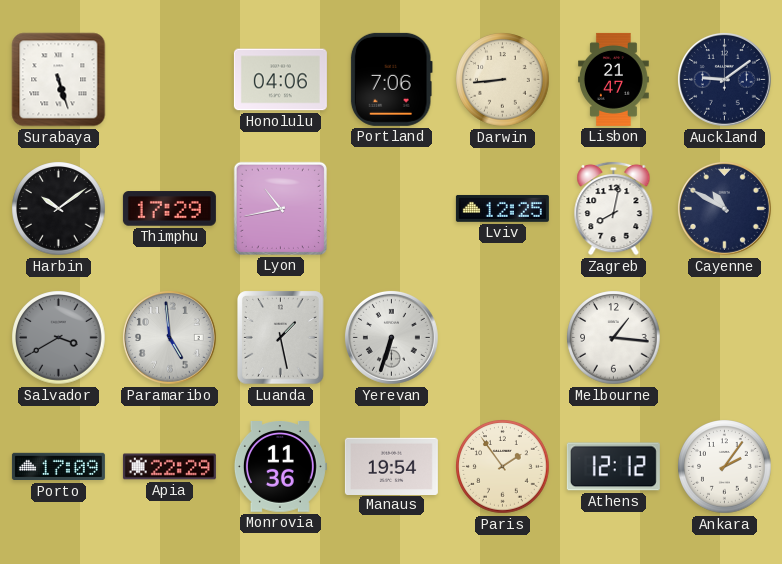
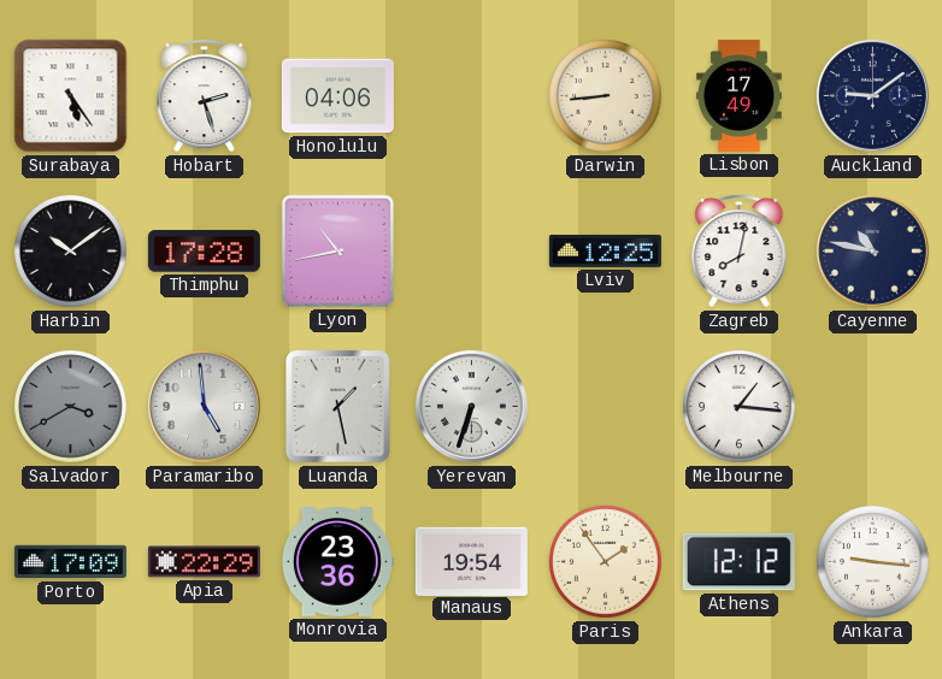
Surabaya: 5:27 -> 5:24
Hobart: none -> 2:27
Portland: 7:06 -> none
Lisbon: 21:47 -> 17:49
Thimphu: 17:29 -> 17:28
Cayenne: 10:50 -> 10:47
Monrovia: 11:36 -> 23:36
Ankara: 2:06 -> 9:16
